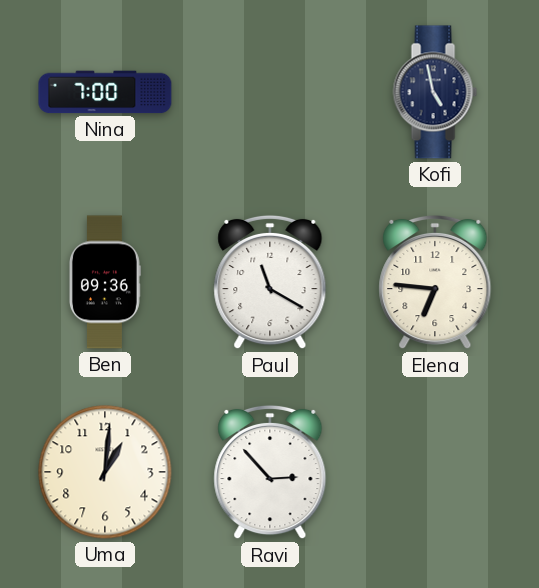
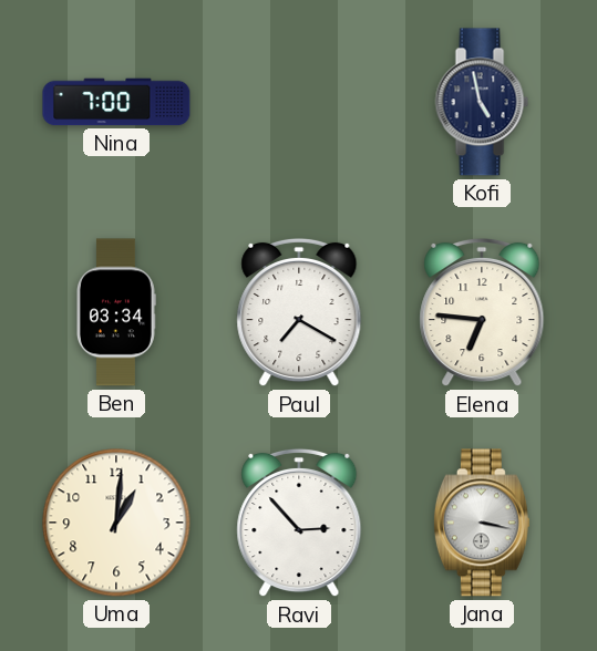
Ben: 09:36 -> 03:34
Paul: 11:20 -> 7:20
Jana: none -> 3:17
